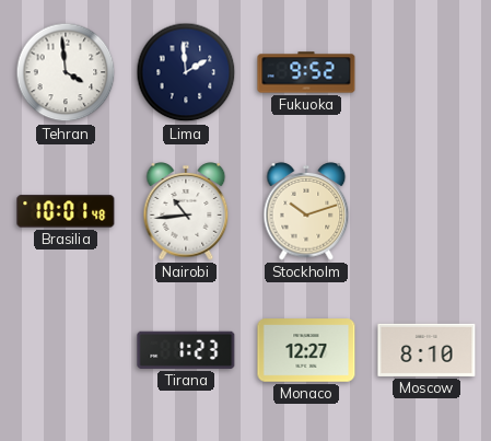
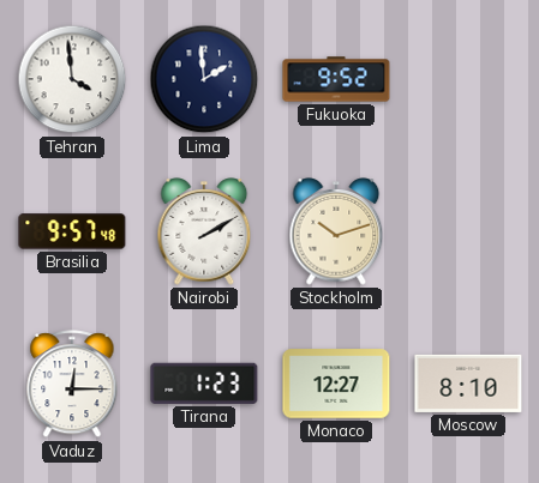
Brasilia: 10:01 -> 9:57
Nairobi: 10:44 -> 2:10
Vaduz: none -> 12:15
